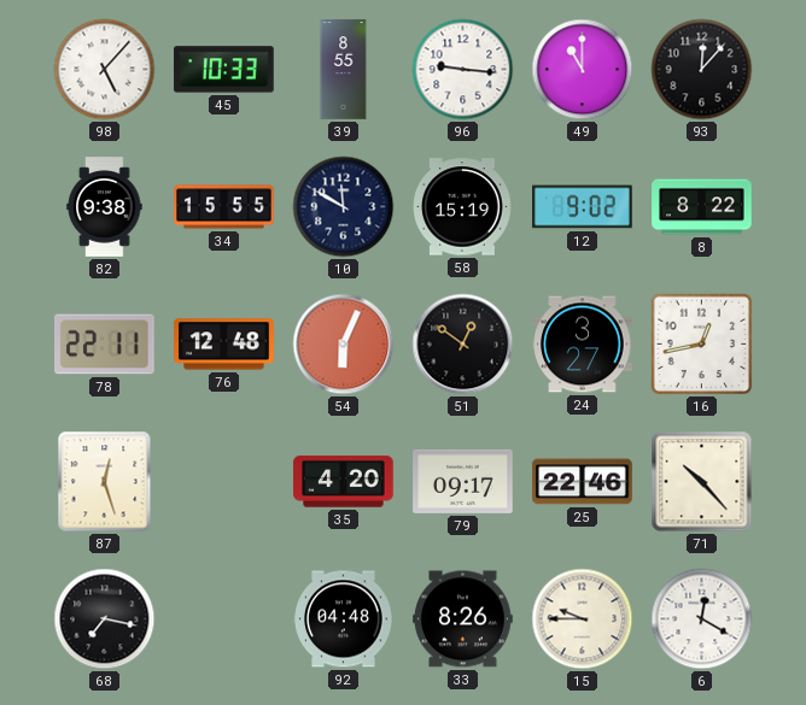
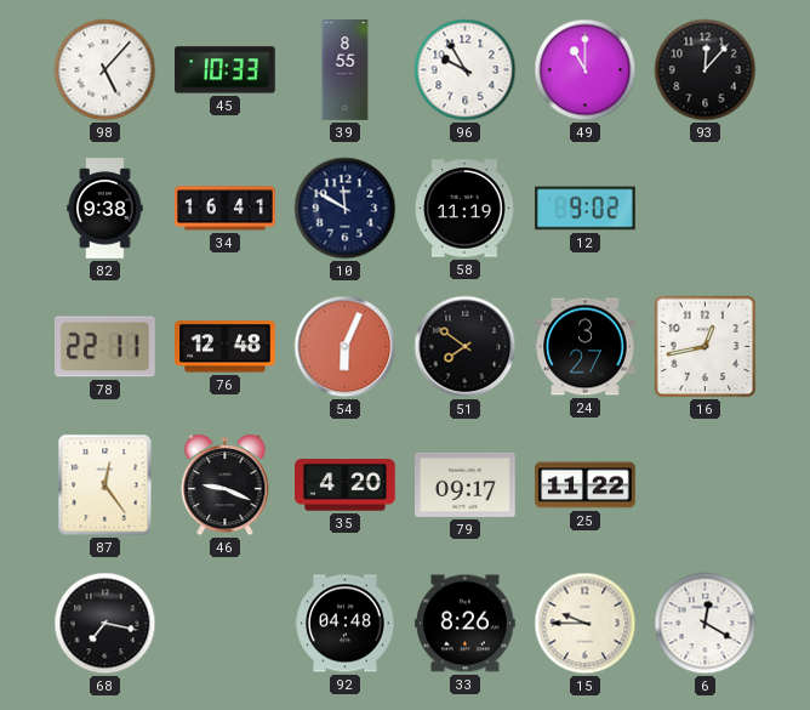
96: 9:16 -> 9:55
34: 15:55 -> 16:41
58: 15:19 -> 11:19
8: 8:22 -> none
51: 12:51 -> 7:51
87: 12:27 -> 12:24
46: none -> 9:19
25: 22:46 -> 11:22
71: 10:23 -> none
